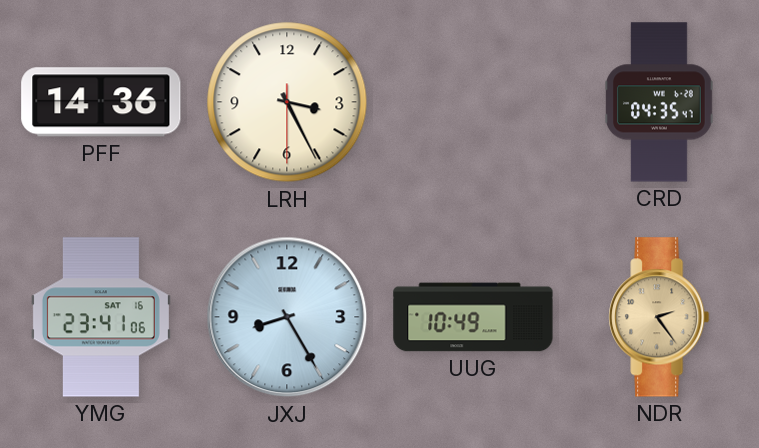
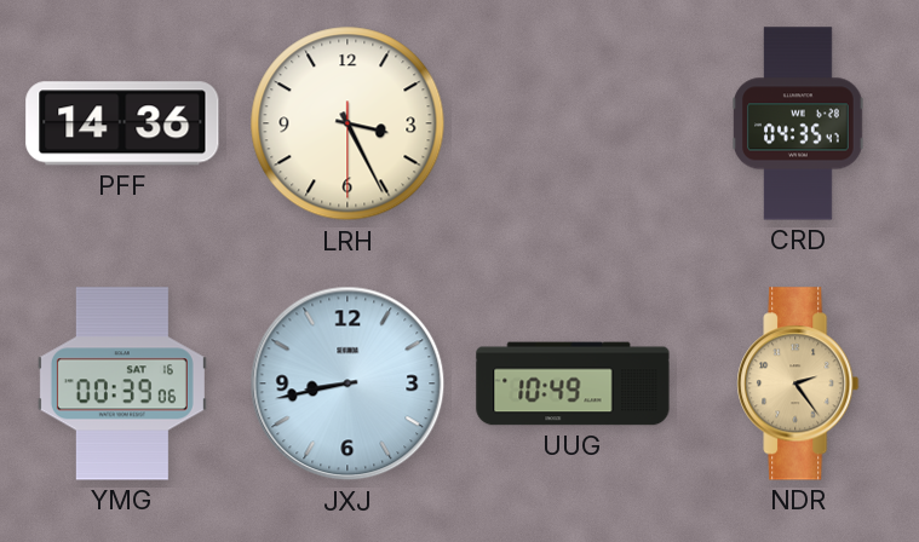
YMG: 23:41 -> 00:39
JXJ: 8:25 -> 8:43
